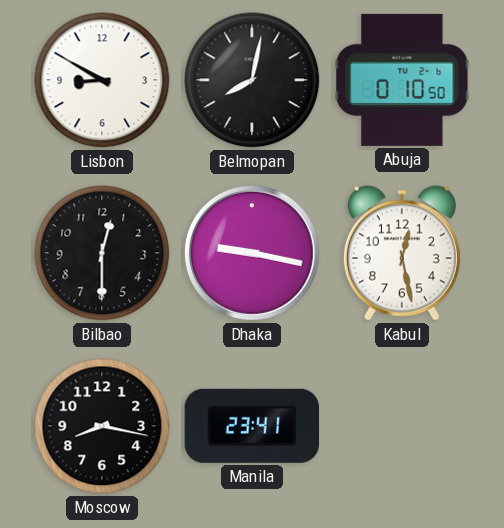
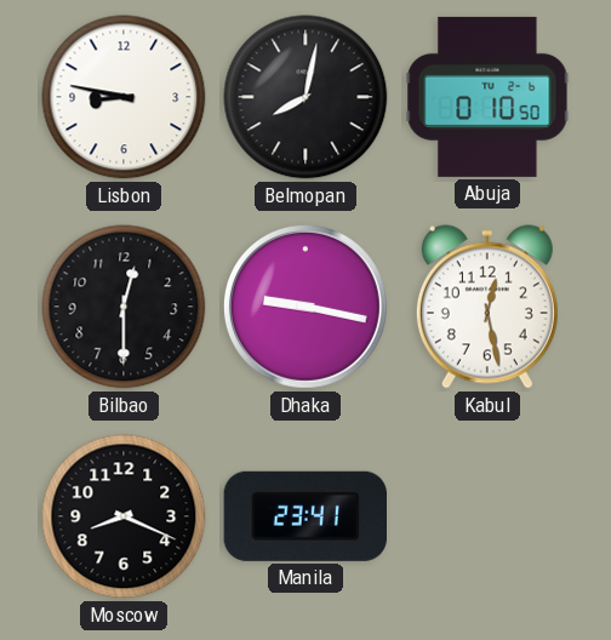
Lisbon: 8:50 -> 8:47
Moscow: 8:17 -> 8:19
